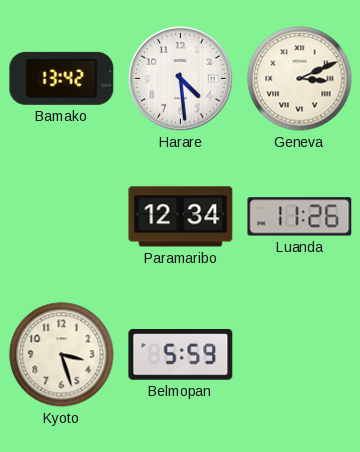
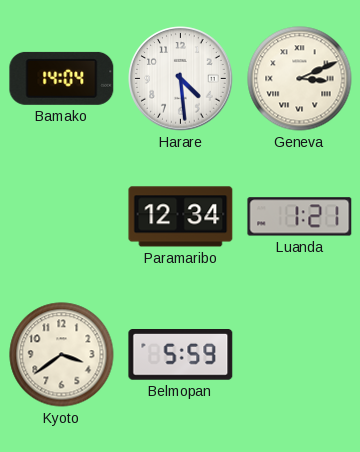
Bamako: 13:42 -> 14:04
Luanda: 11:26 -> 1:21
Kyoto: 3:27 -> 3:39
